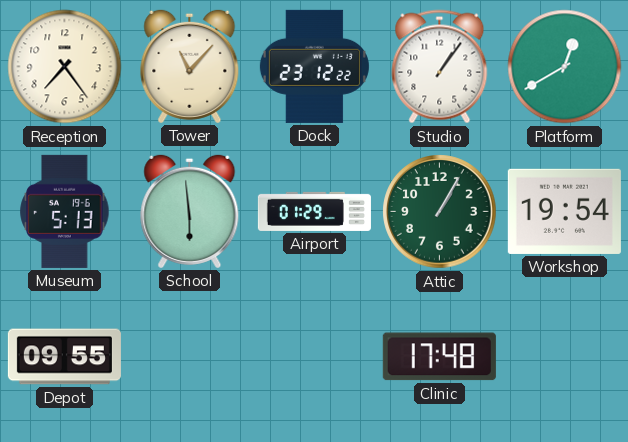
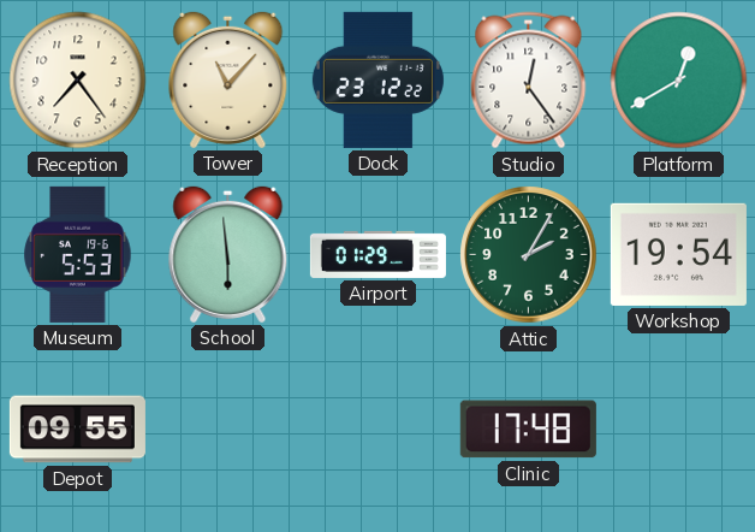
Studio: 1:06 -> 12:24
Museum: 5:13 -> 5:53
Attic: 1:05 -> 2:05
